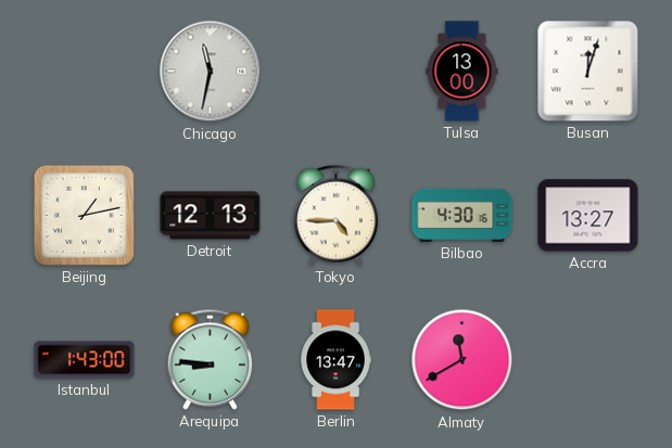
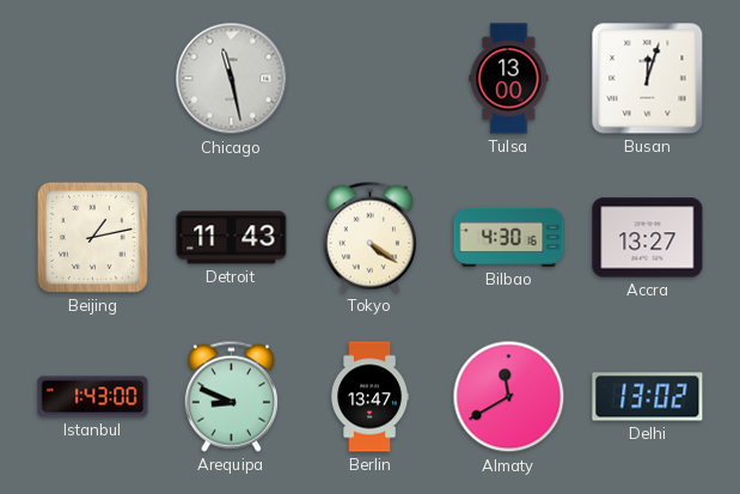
Chicago: 11:32 -> 11:28
Detroit: 12:13 -> 11:43
Tokyo: 4:45 -> 4:21
Arequipa: 8:46 -> 8:49
Delhi: none -> 13:02
